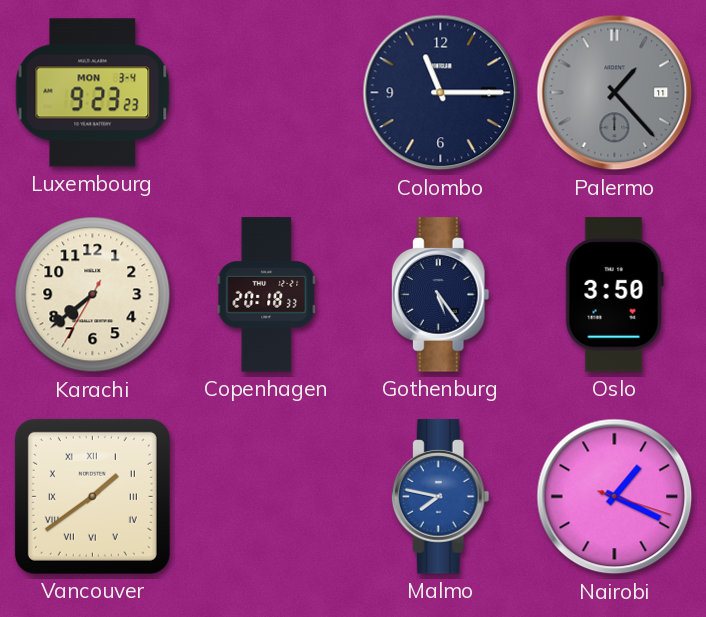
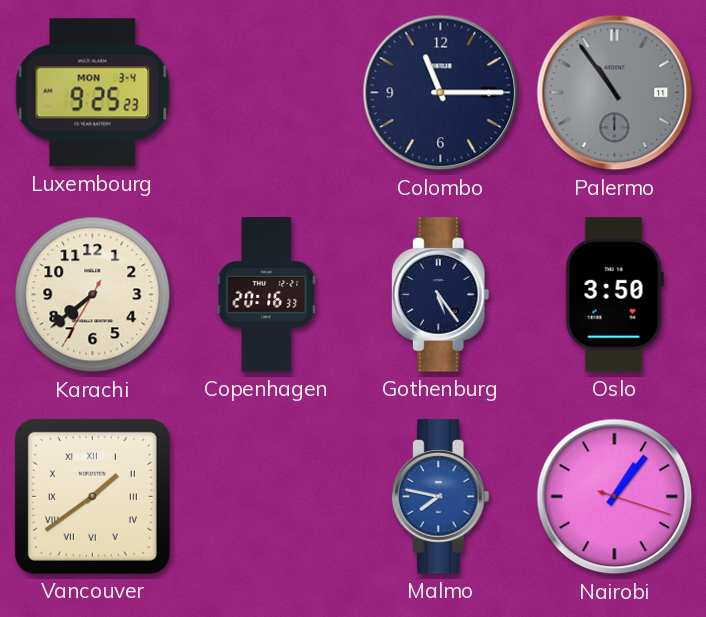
Luxembourg: 9:23 -> 9:25
Palermo: 1:23 -> 10:54
Copenhagen: 20:18 -> 20:16
Nairobi: 1:19 -> 1:06
